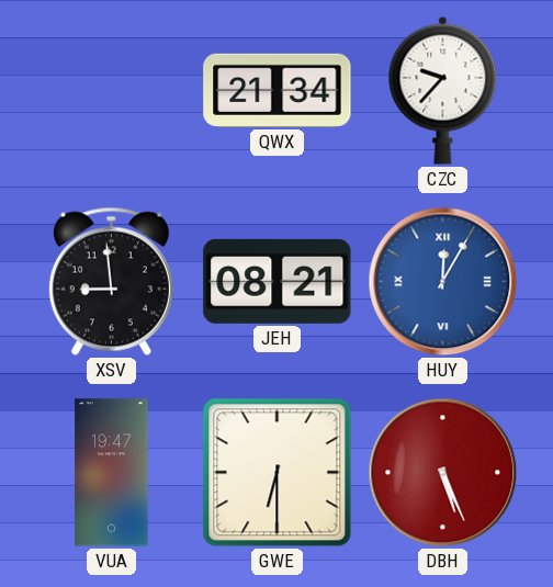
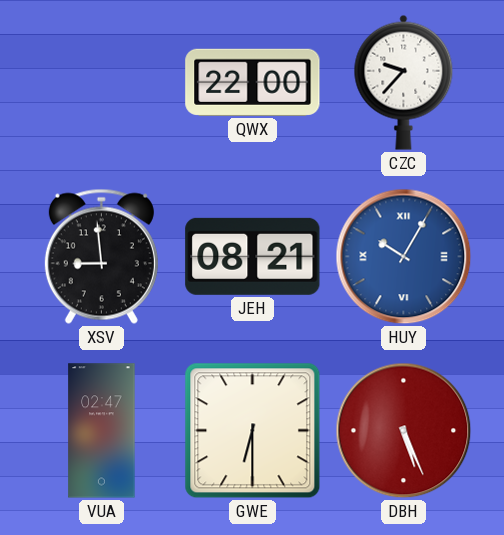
QWX: 21:34 -> 22:00
HUY: 12:05 -> 10:05
VUA: 19:47 -> 02:47
